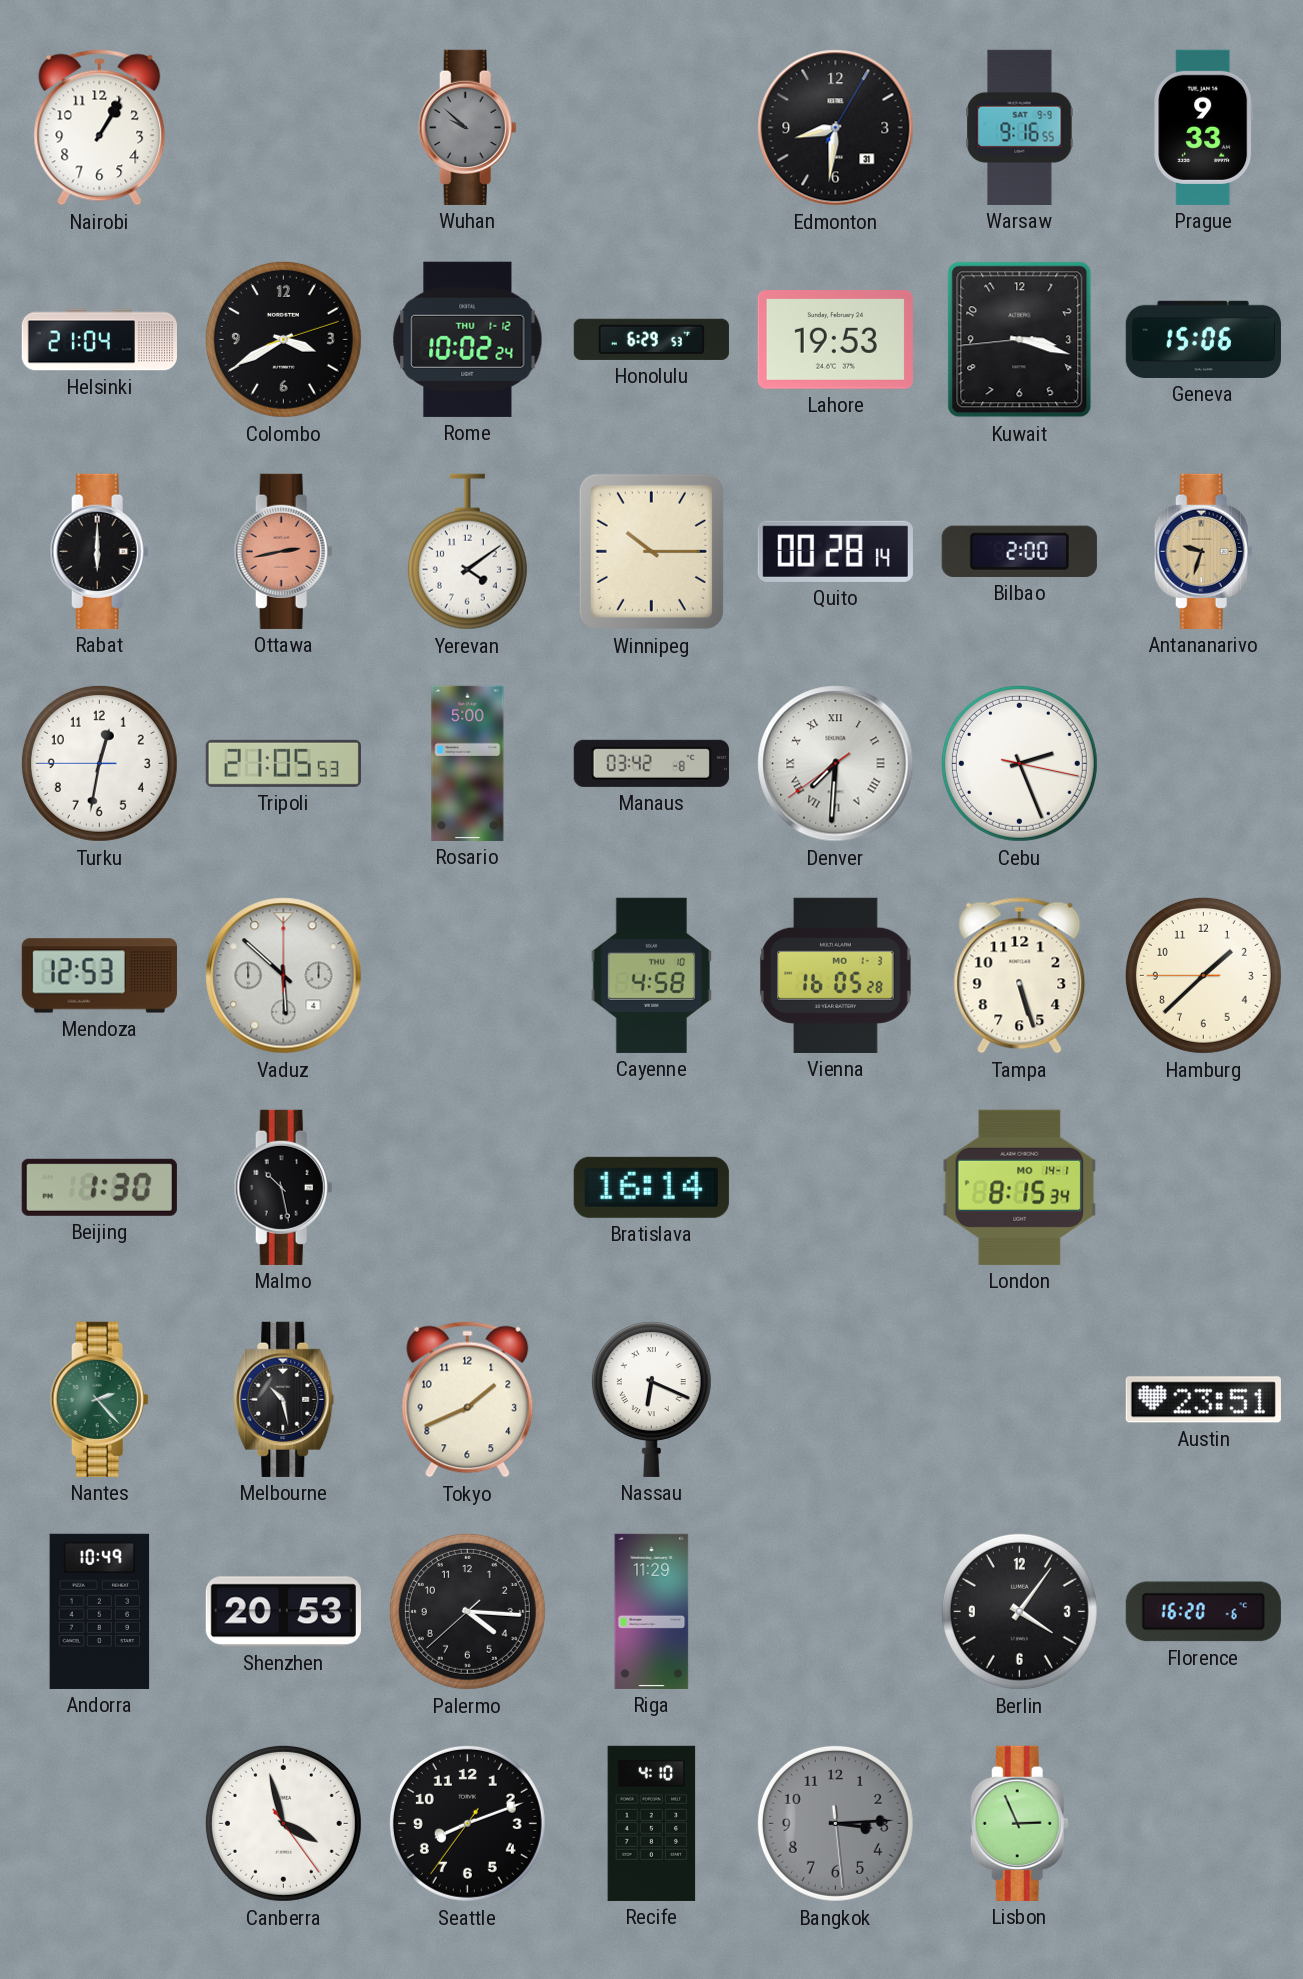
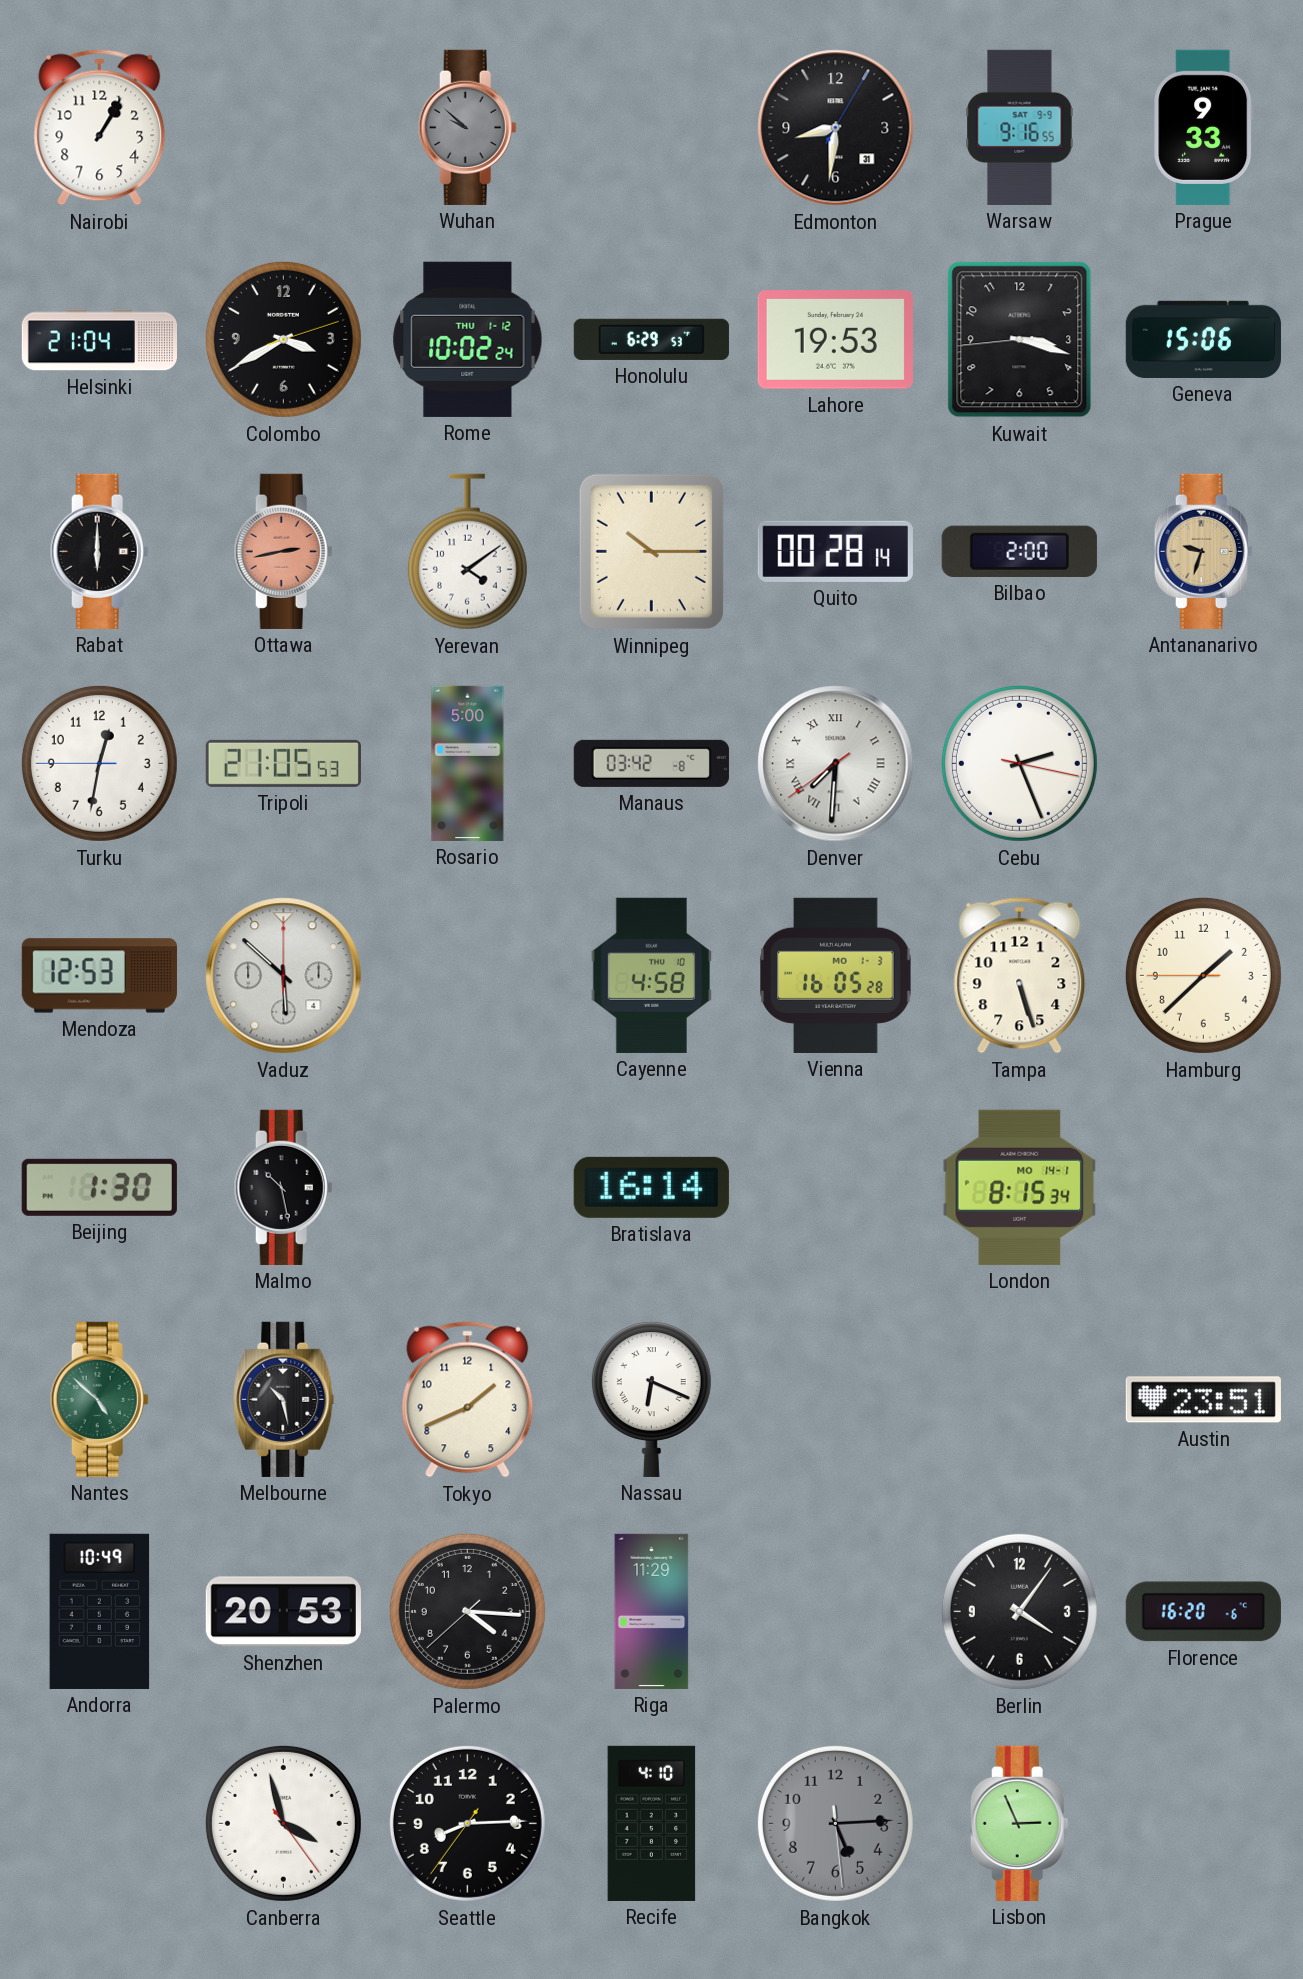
Nantes: 2:23 -> 4:52
Seattle: 8:11 -> 8:14
Bangkok: 3:14 -> 5:14
